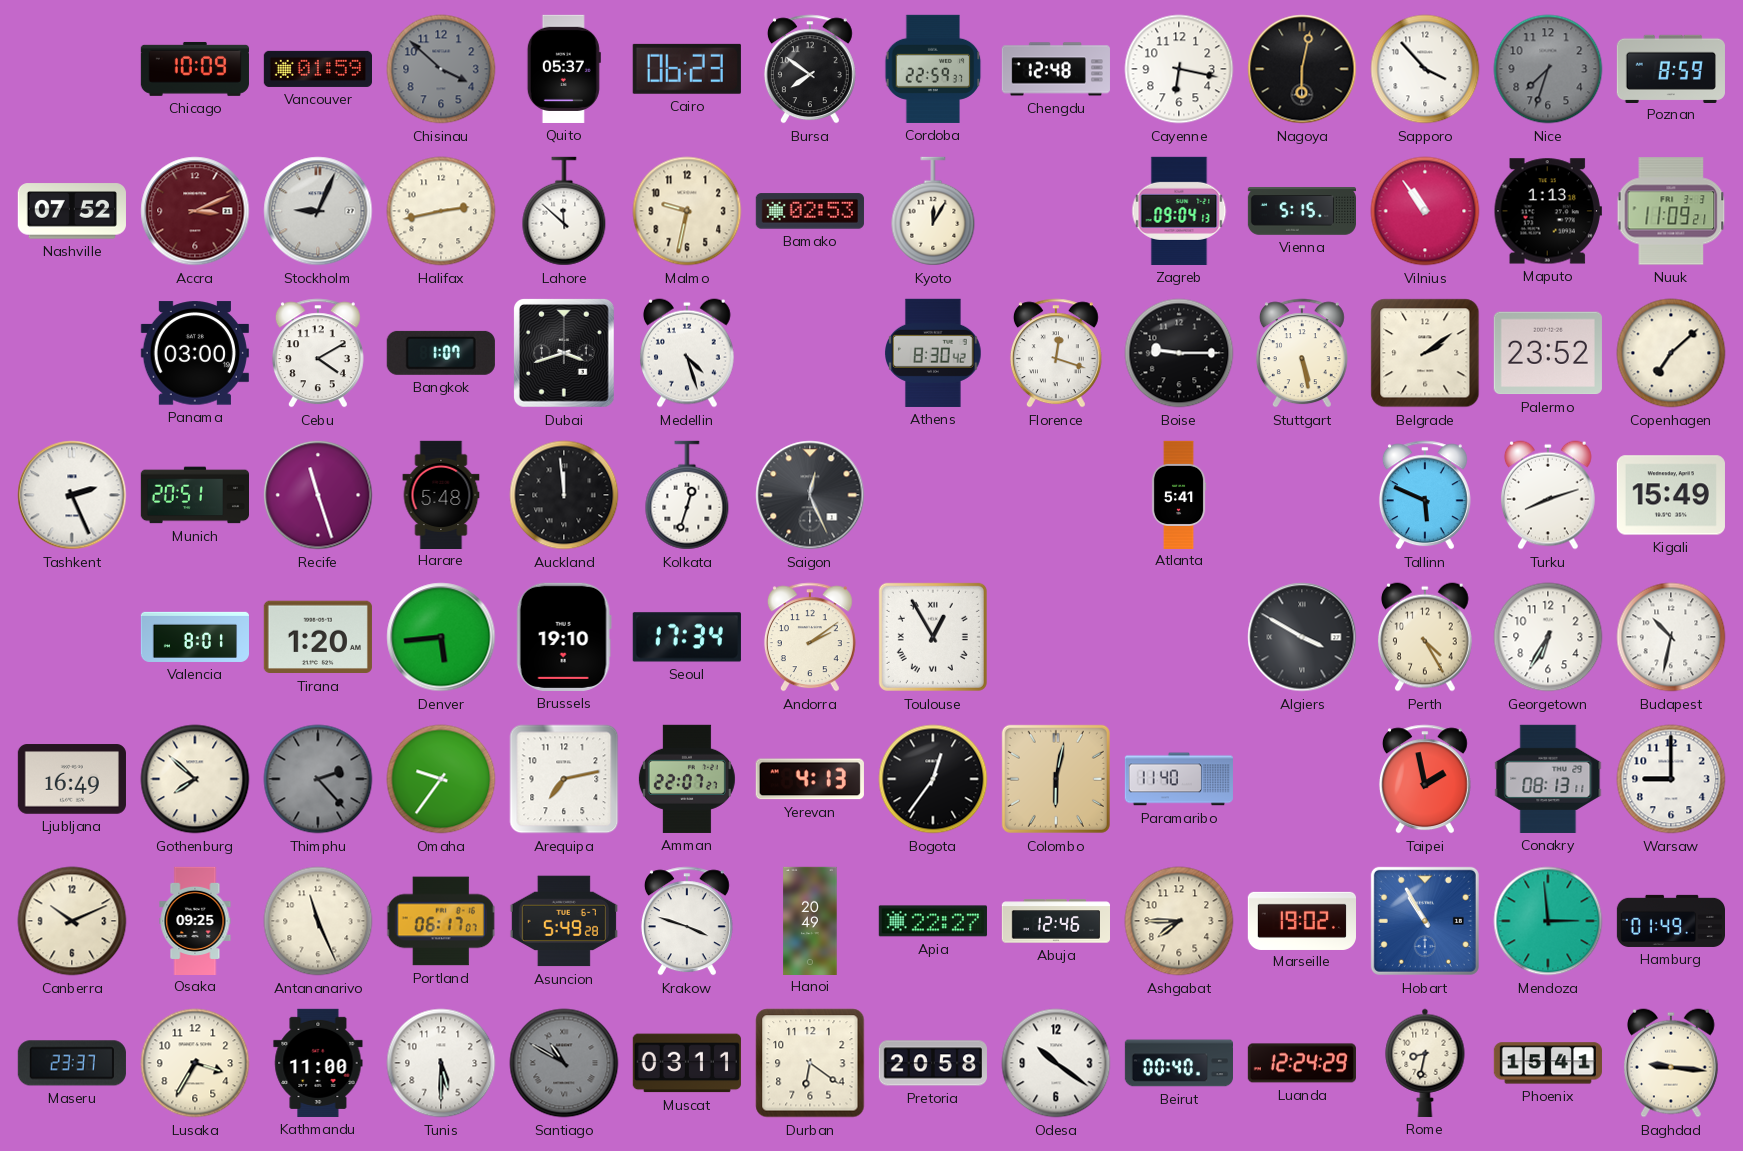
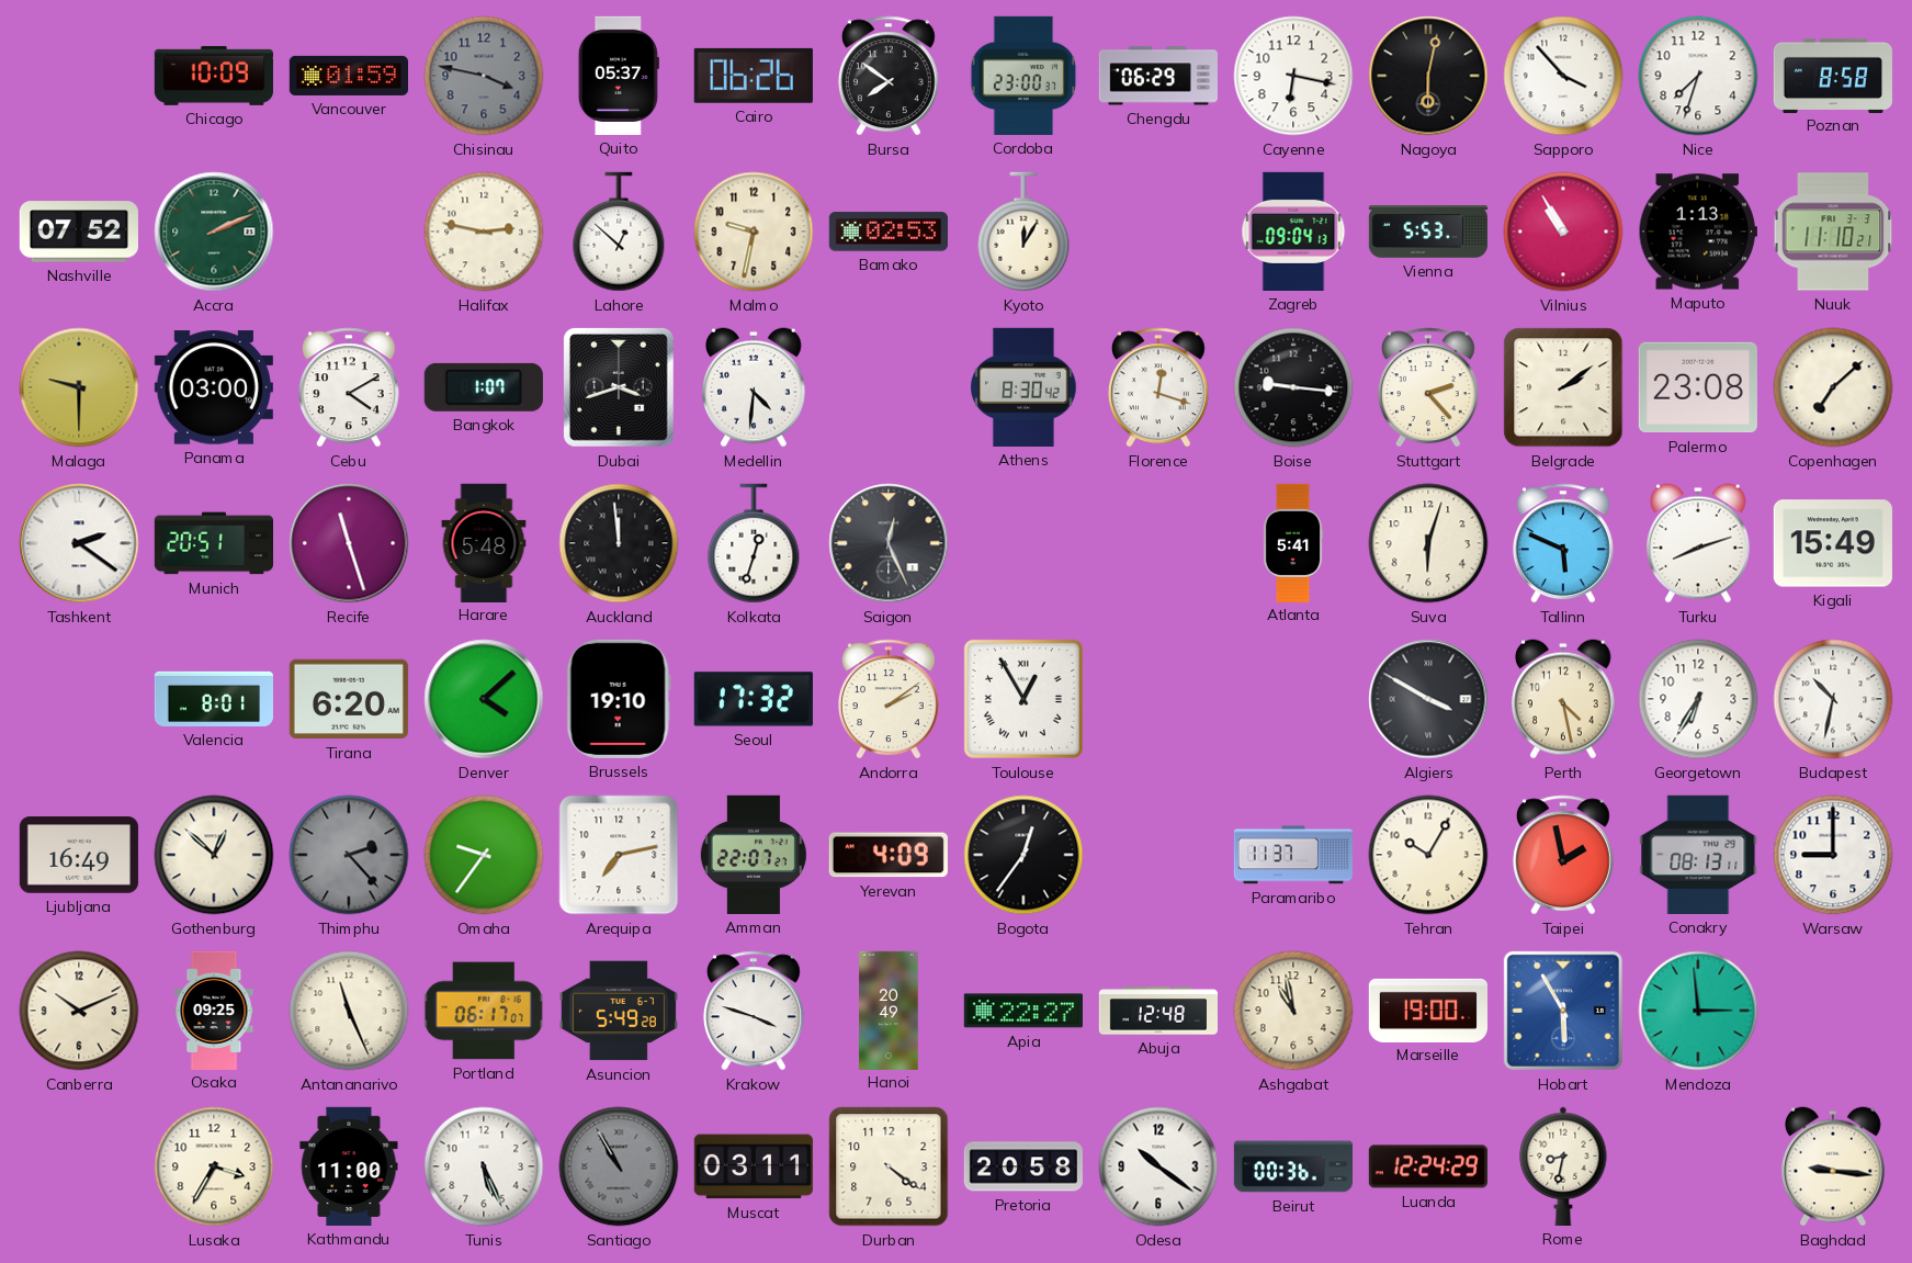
Chisinau: 3:52 -> 3:47
Cairo: 06:23 -> 06:26
Cordoba: 22:59 -> 23:00
Chengdu: 12:48 -> 06:29
Nice dial: grey -> white
Poznan: 8:59 -> 8:58
Accra: 3:11 -> 2:11
Accra dial: burgundy -> green
Stockholm: 9:04 -> none
Halifax: 2:43 -> 2:47
Lahore: 11:52 -> 12:52
Vienna: 5:15 -> 5:53
Vilnius: 10:54 -> 10:55
Nuuk: 11:09 -> 11:10
Malaga: none -> 9:30
Medellin: 4:27 -> 4:31
Boise: 9:15 -> 9:16
Stuttgart: 5:28 -> 2:23
Palermo: 23:52 -> 23:08
Tashkent: 2:26 -> 2:21
Suva: none -> 6:03
Tirana: 1:20 -> 6:20
Denver: 5:44 -> 4:08
Seoul: 17:34 -> 17:32
Perth: 4:25 -> 4:28
Gothenburg: 7:52 -> 12:52
Yerevan: 4:13 -> 4:09
Colombo: 6:02 -> none
Paramaribo: 11:40 -> 11:37
Tehran: none -> 10:05
Abuja: 12:46 -> 12:48
Ashgabat: 7:45 -> 10:58
Marseille: 19:02 -> 19:00
Hobart: 10:55 -> 5:55
Hamburg: 01:49 -> none
Maseru: 23:37 -> none
Tunis: 5:30 -> 5:26
Santiago: 10:50 -> 10:55
Durban: 6:21 -> 4:21
Beirut: 00:40 -> 00:36
Phoenix: 15:41 -> none
